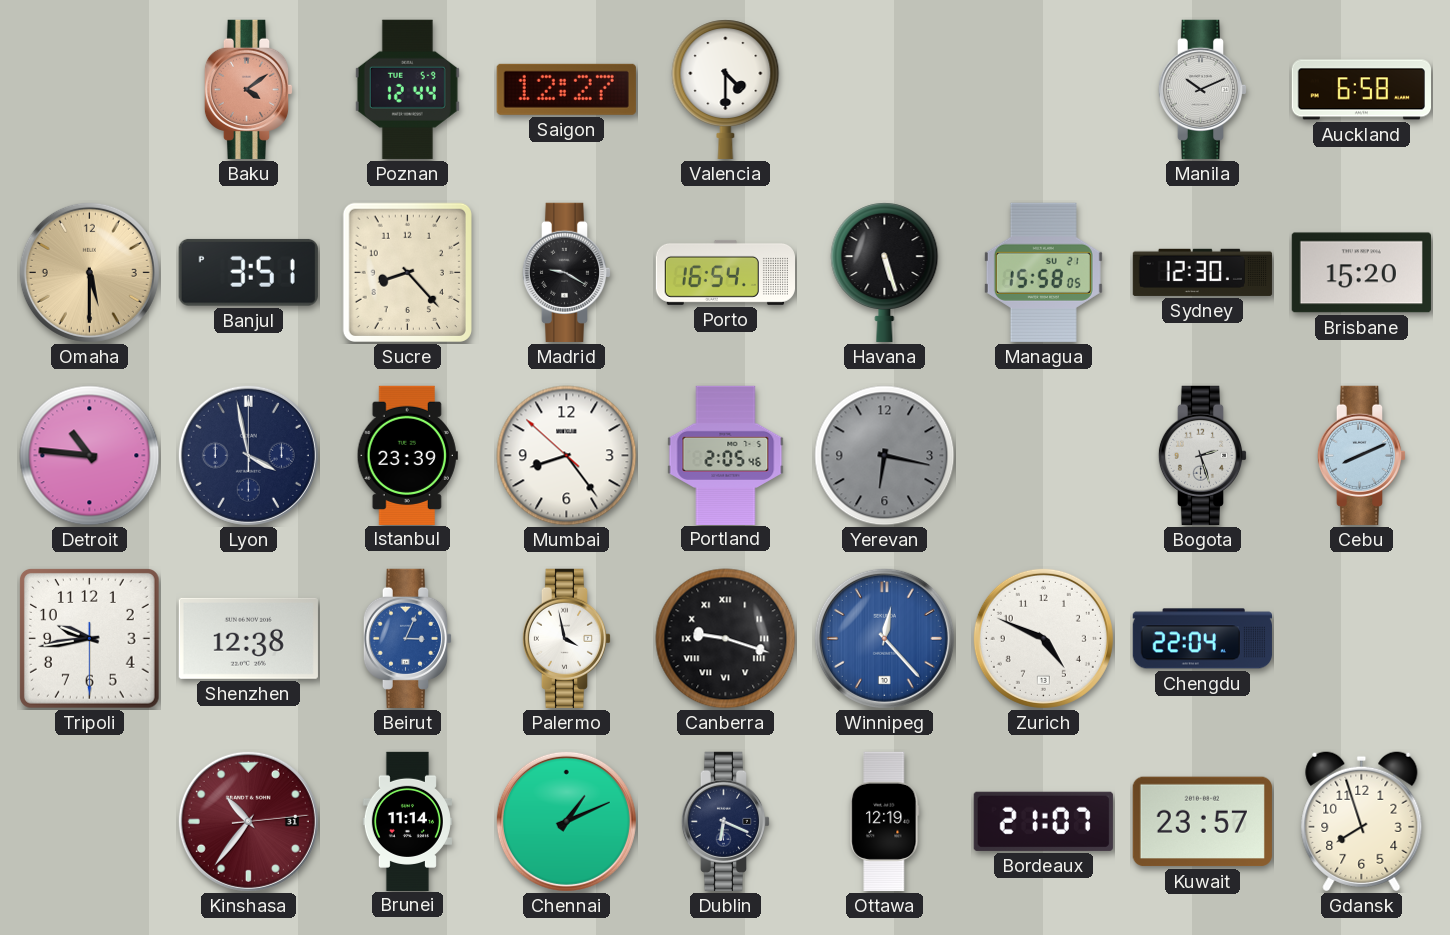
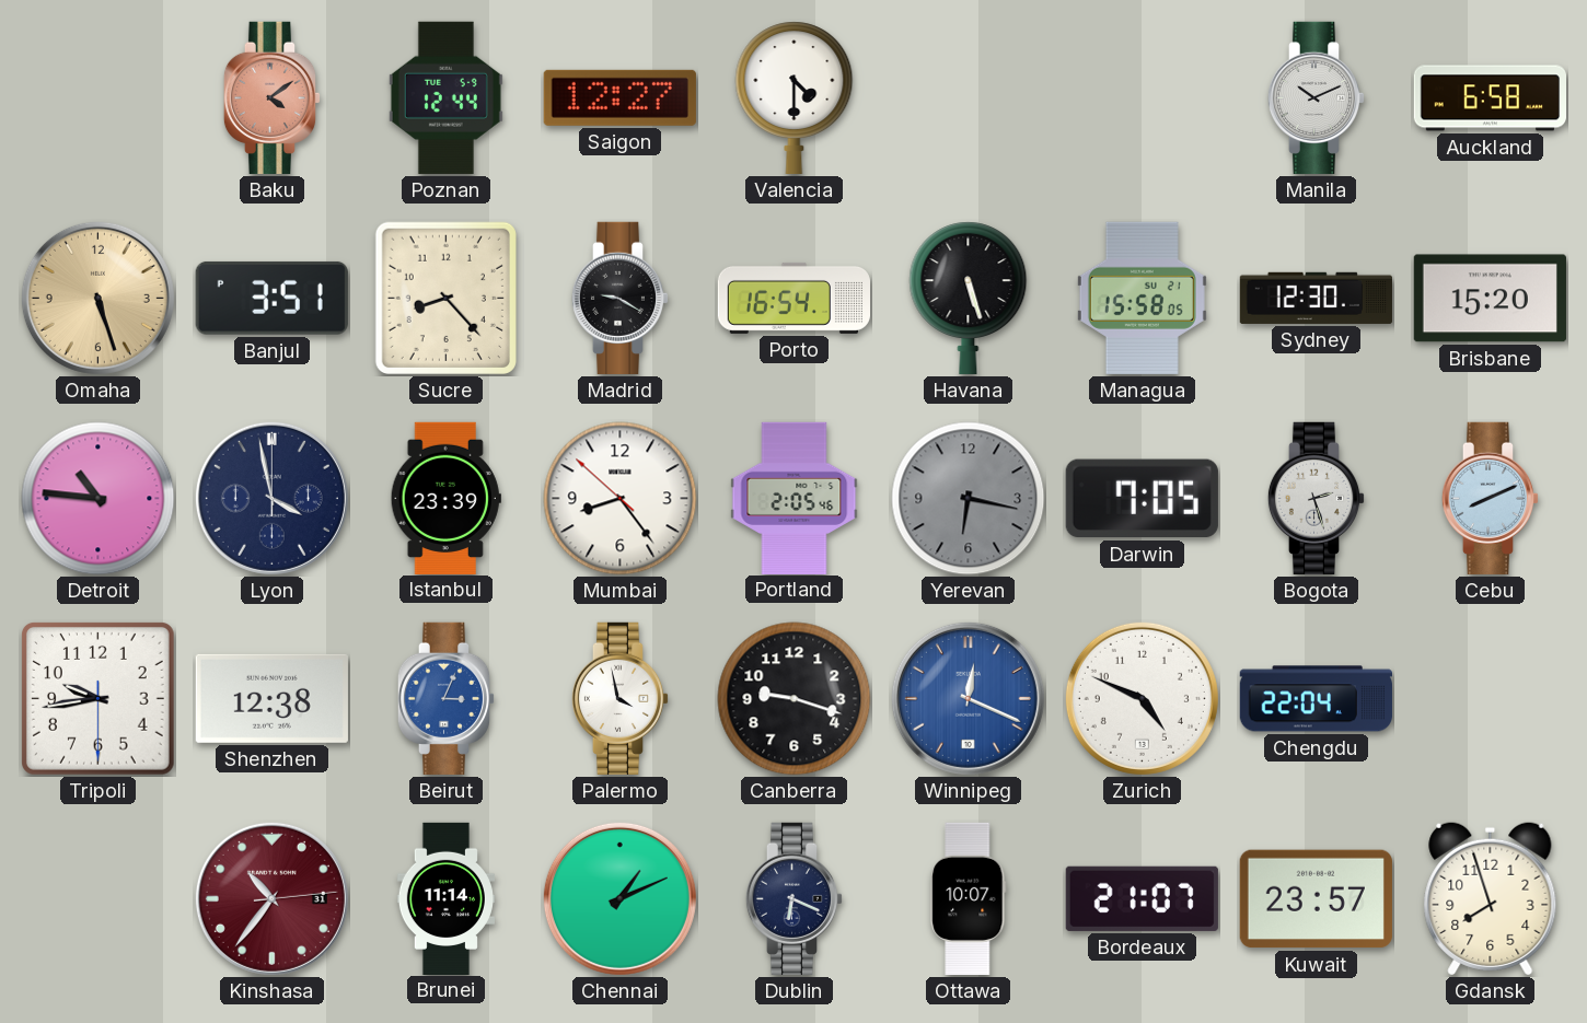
Omaha: 5:30 -> 5:27
Darwin: none -> 7:05
Canberra numerals: Roman -> Arabic
Winnipeg: 12:23 -> 12:19
Ottawa: 12:19 -> 10:07
